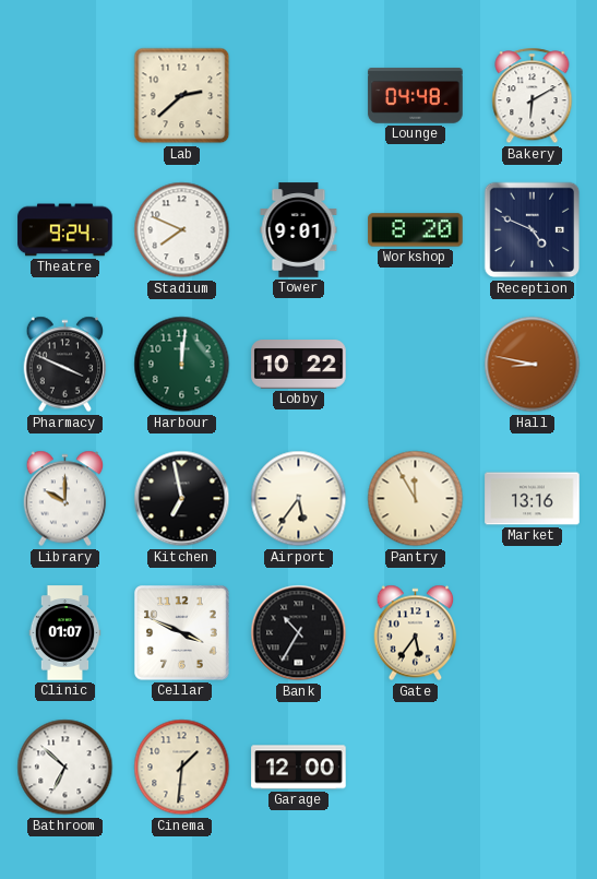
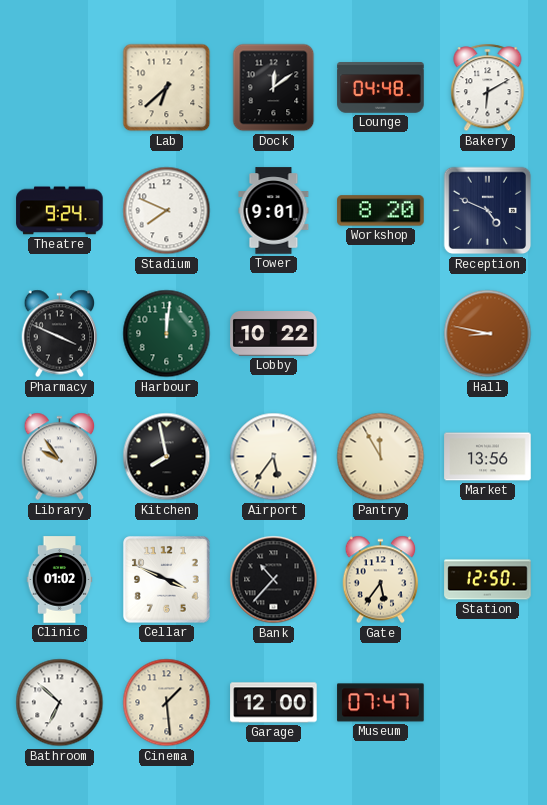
Lab: 2:38 -> 6:38
Dock: none -> 12:09
Library: 10:00 -> 9:54
Kitchen: 6:58 -> 7:58
Market: 13:16 -> 13:56
Clinic: 01:07 -> 01:02
Bank: 10:35 -> 10:37
Station: none -> 12:50
Cinema: 1:31 -> 1:29
Museum: none -> 07:47
